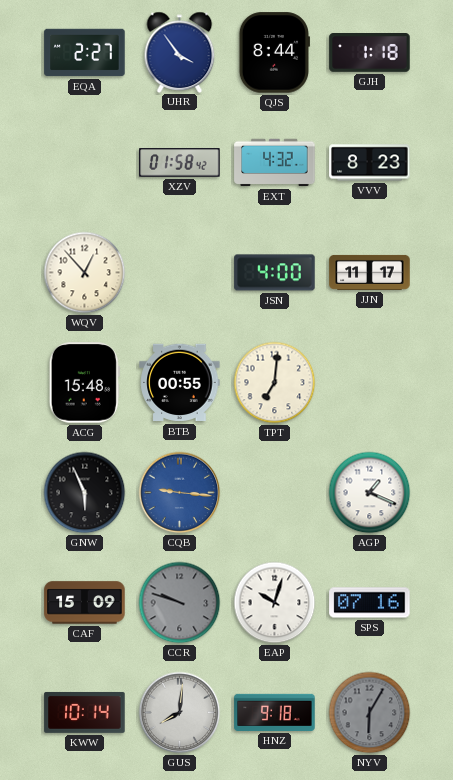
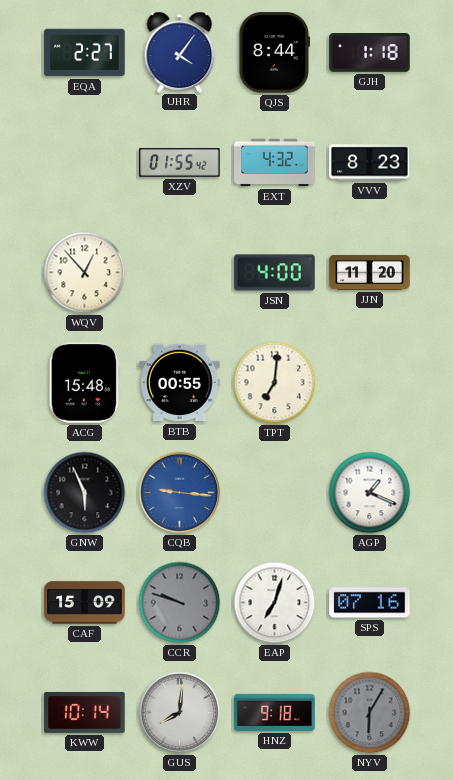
UHR: 3:54 -> 4:06
XZV: 01:58 -> 01:55
JJN: 11:17 -> 11:20
EAP: 10:03 -> 7:03
